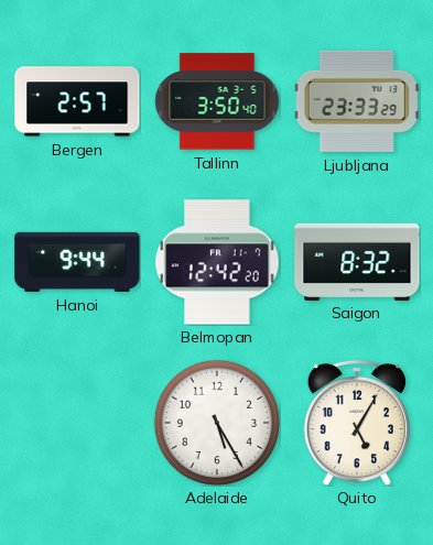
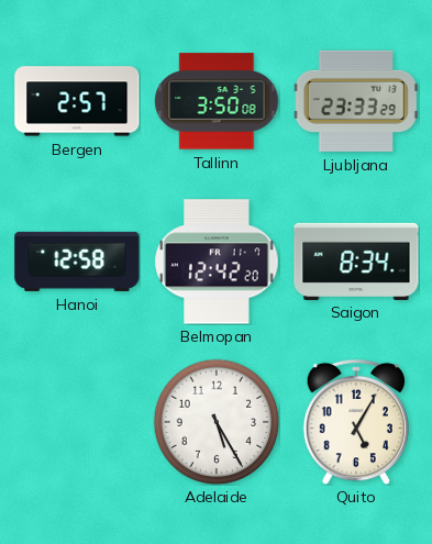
Tallinn: 3:50:40 -> 3:50:08
Hanoi: 9:44 -> 12:58
Saigon: 8:32 -> 8:34
